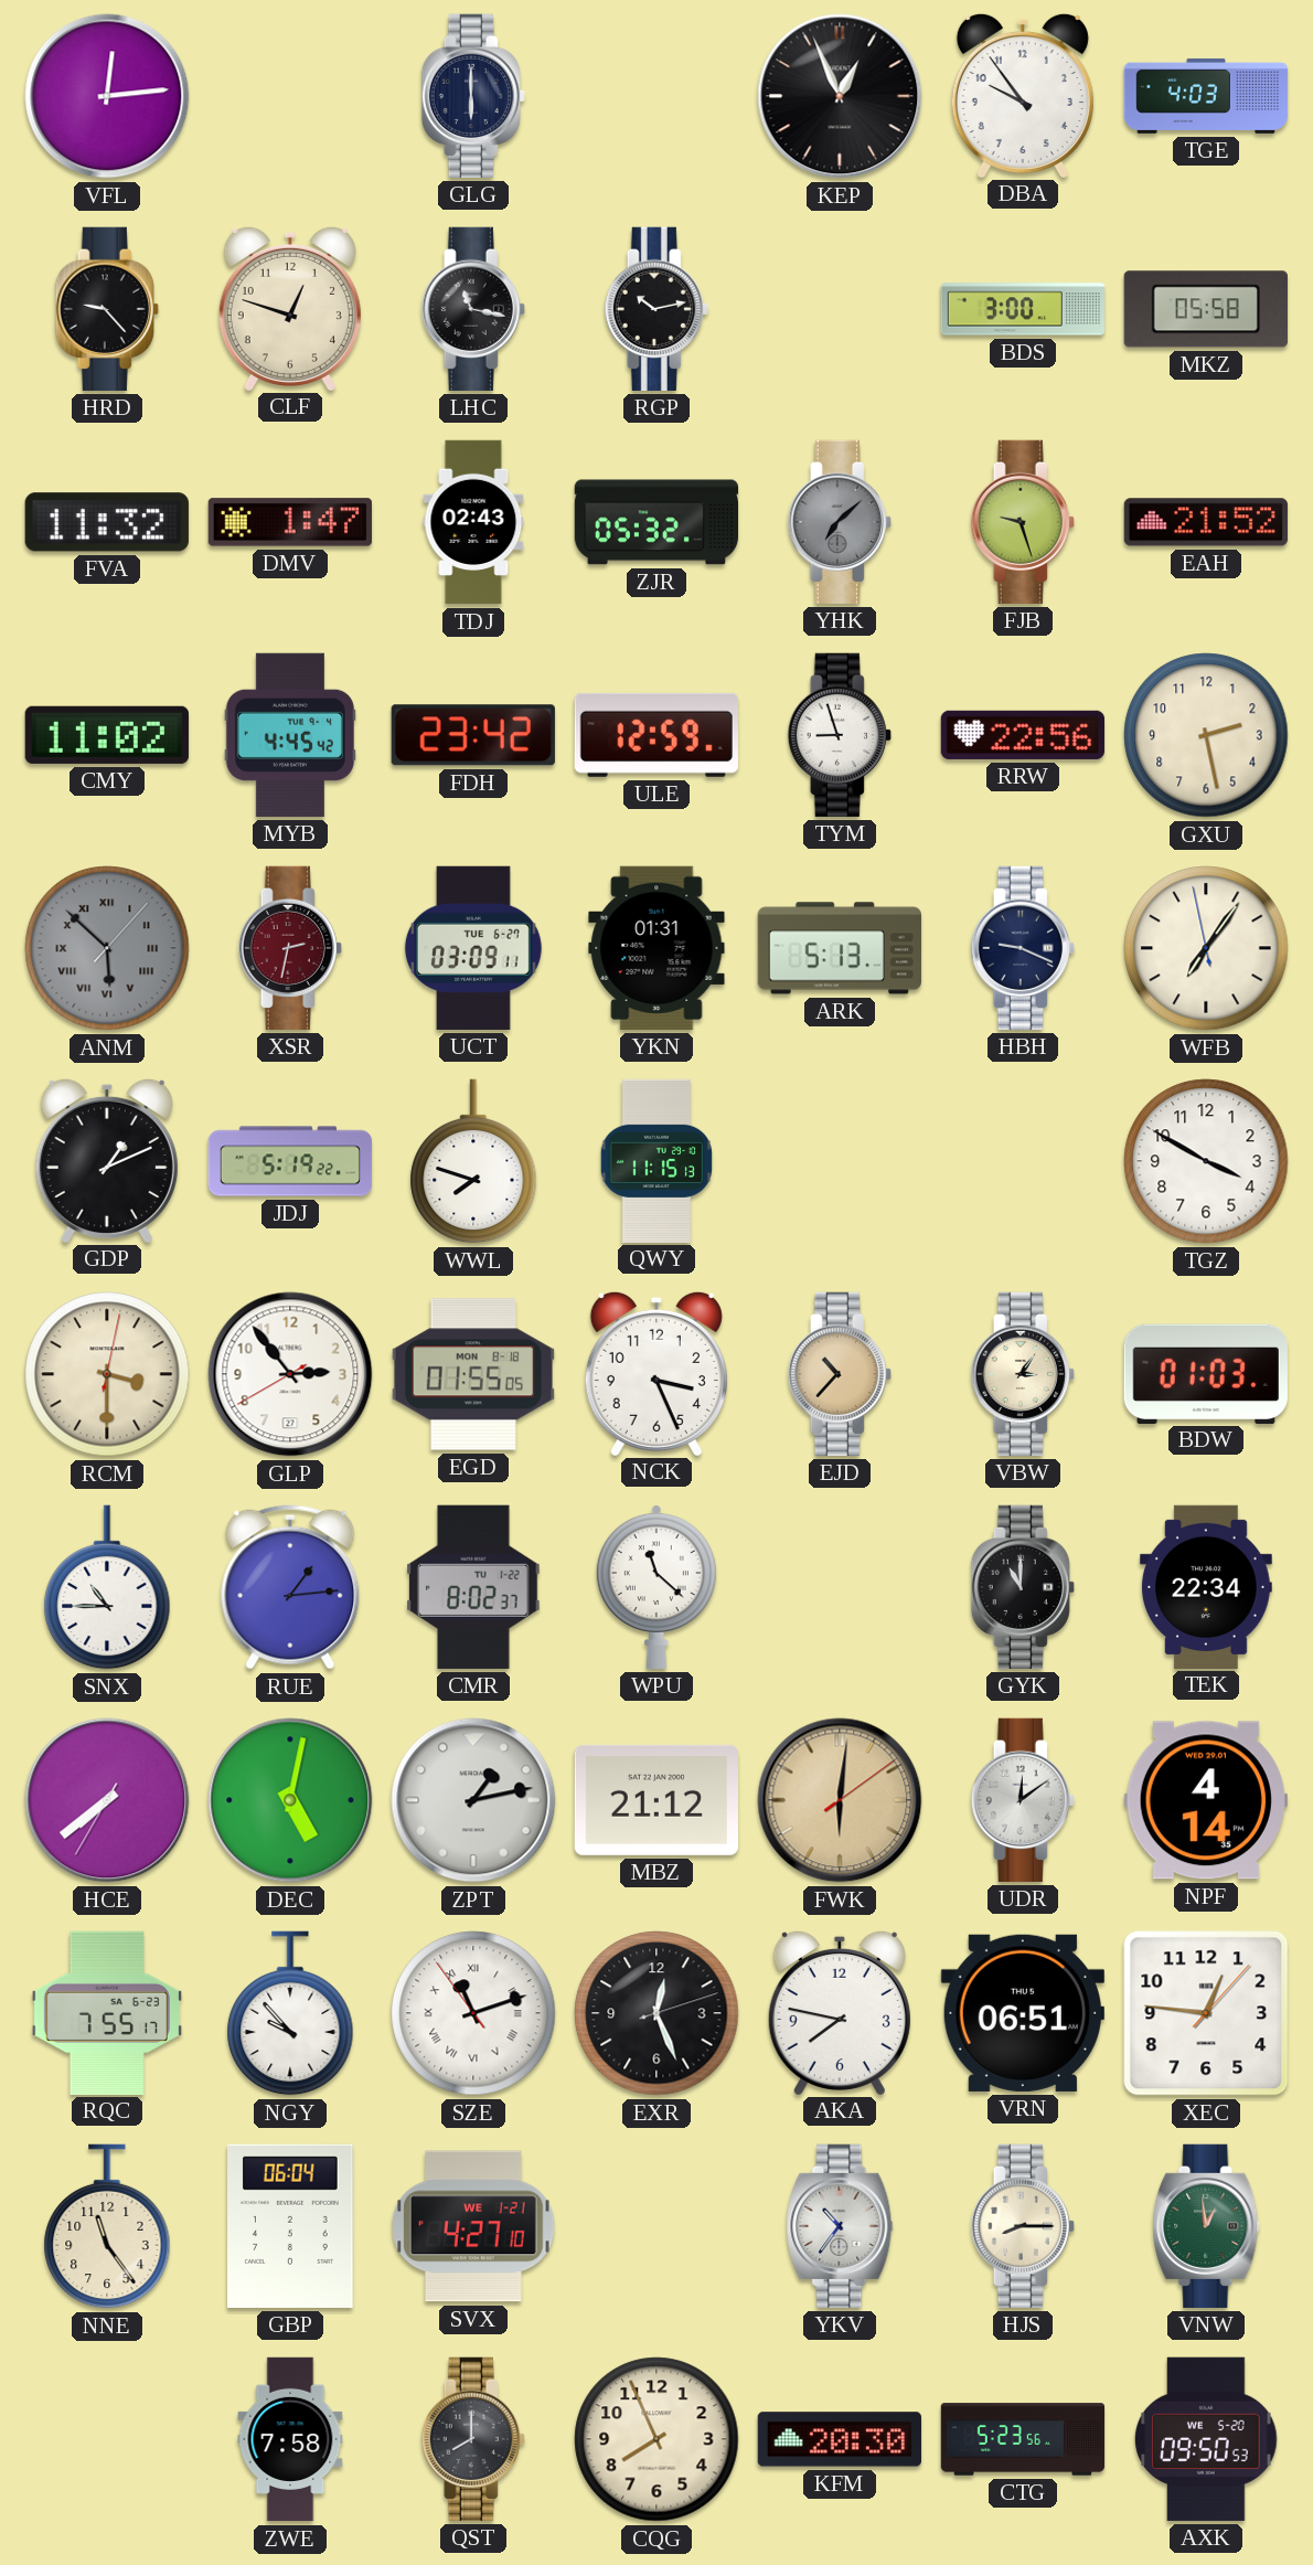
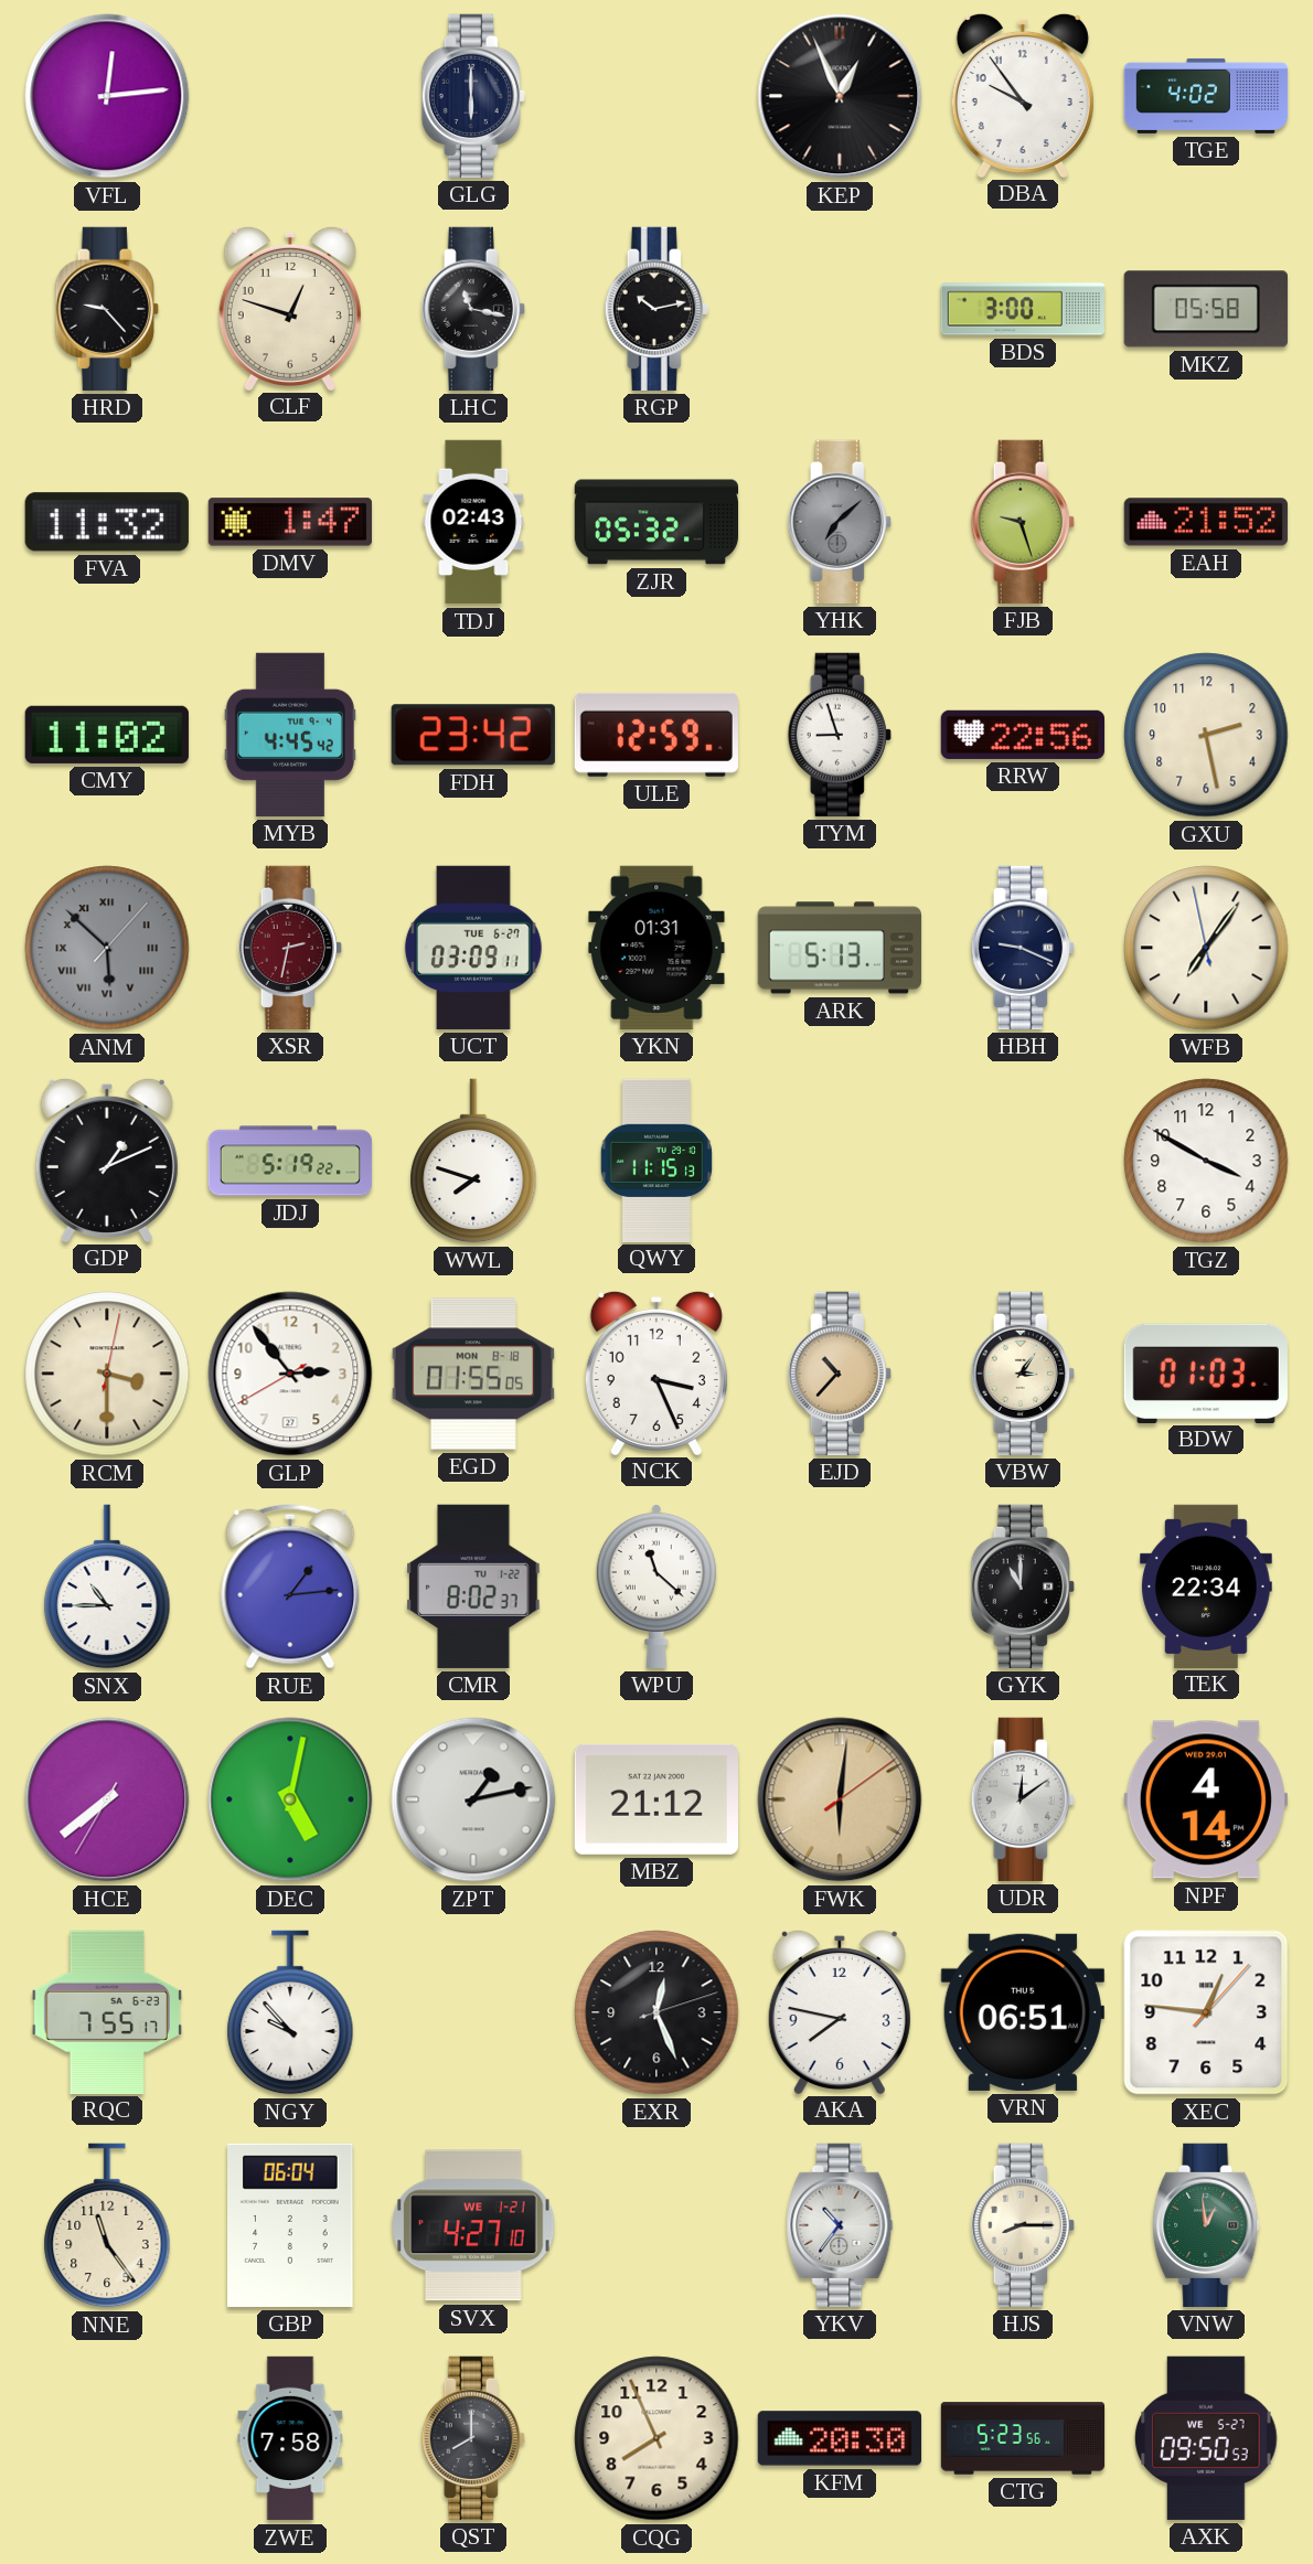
TGE: 4:03 -> 4:02
SZE: 11:11 -> none
AXK date: WE 5-20 -> WE 5-27
